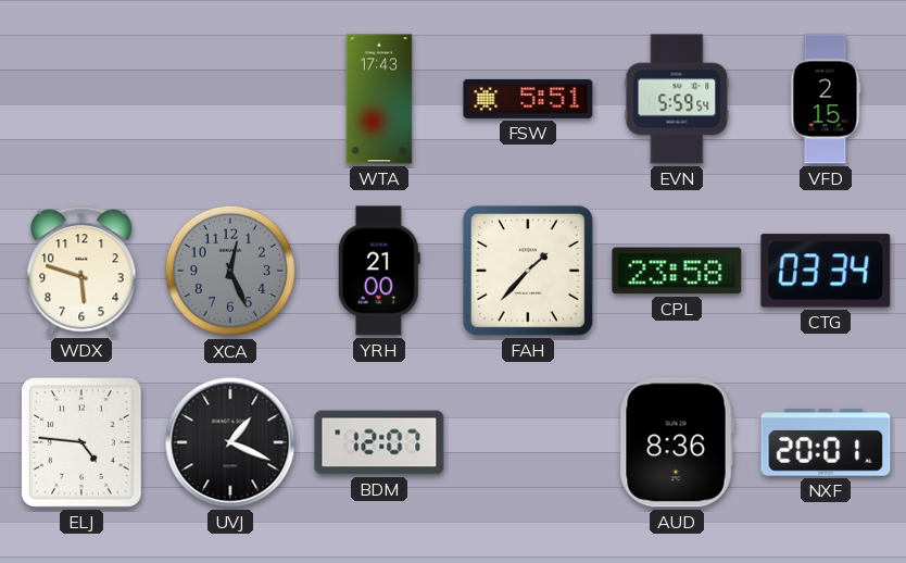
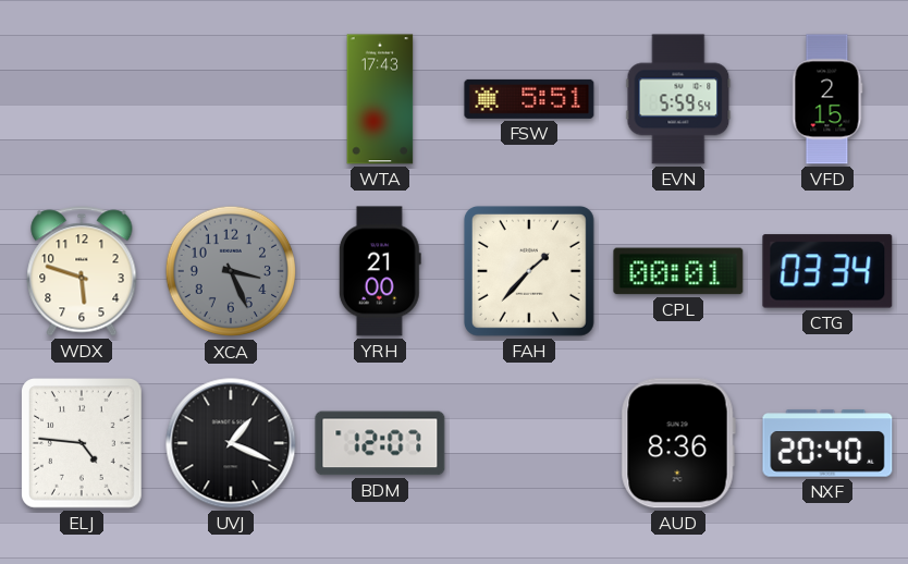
XCA: 12:26 -> 3:26
CPL: 23:58 -> 00:01
NXF: 20:01 -> 20:40
